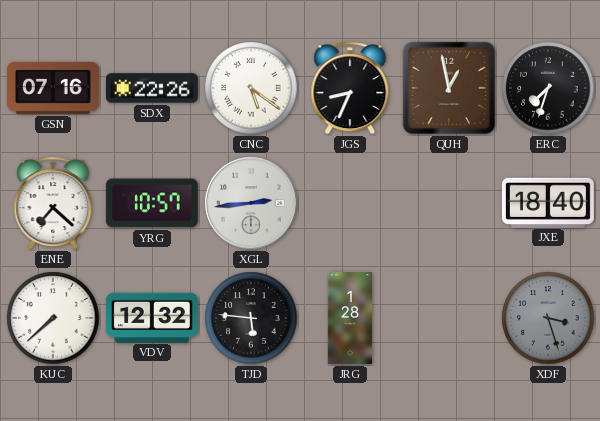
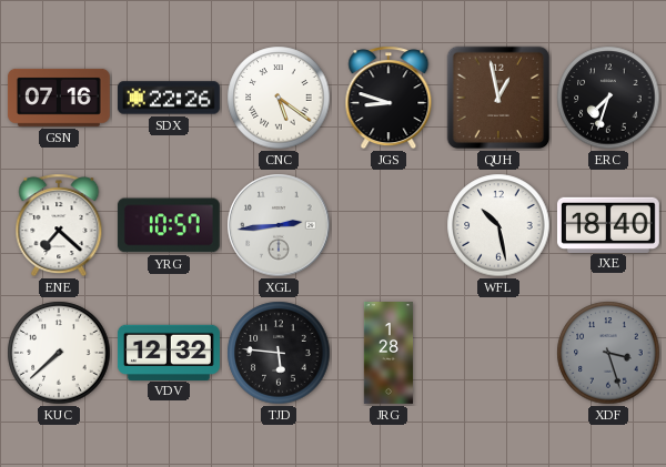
JGS: 8:34 -> 8:48
WFL: none -> 10:28
